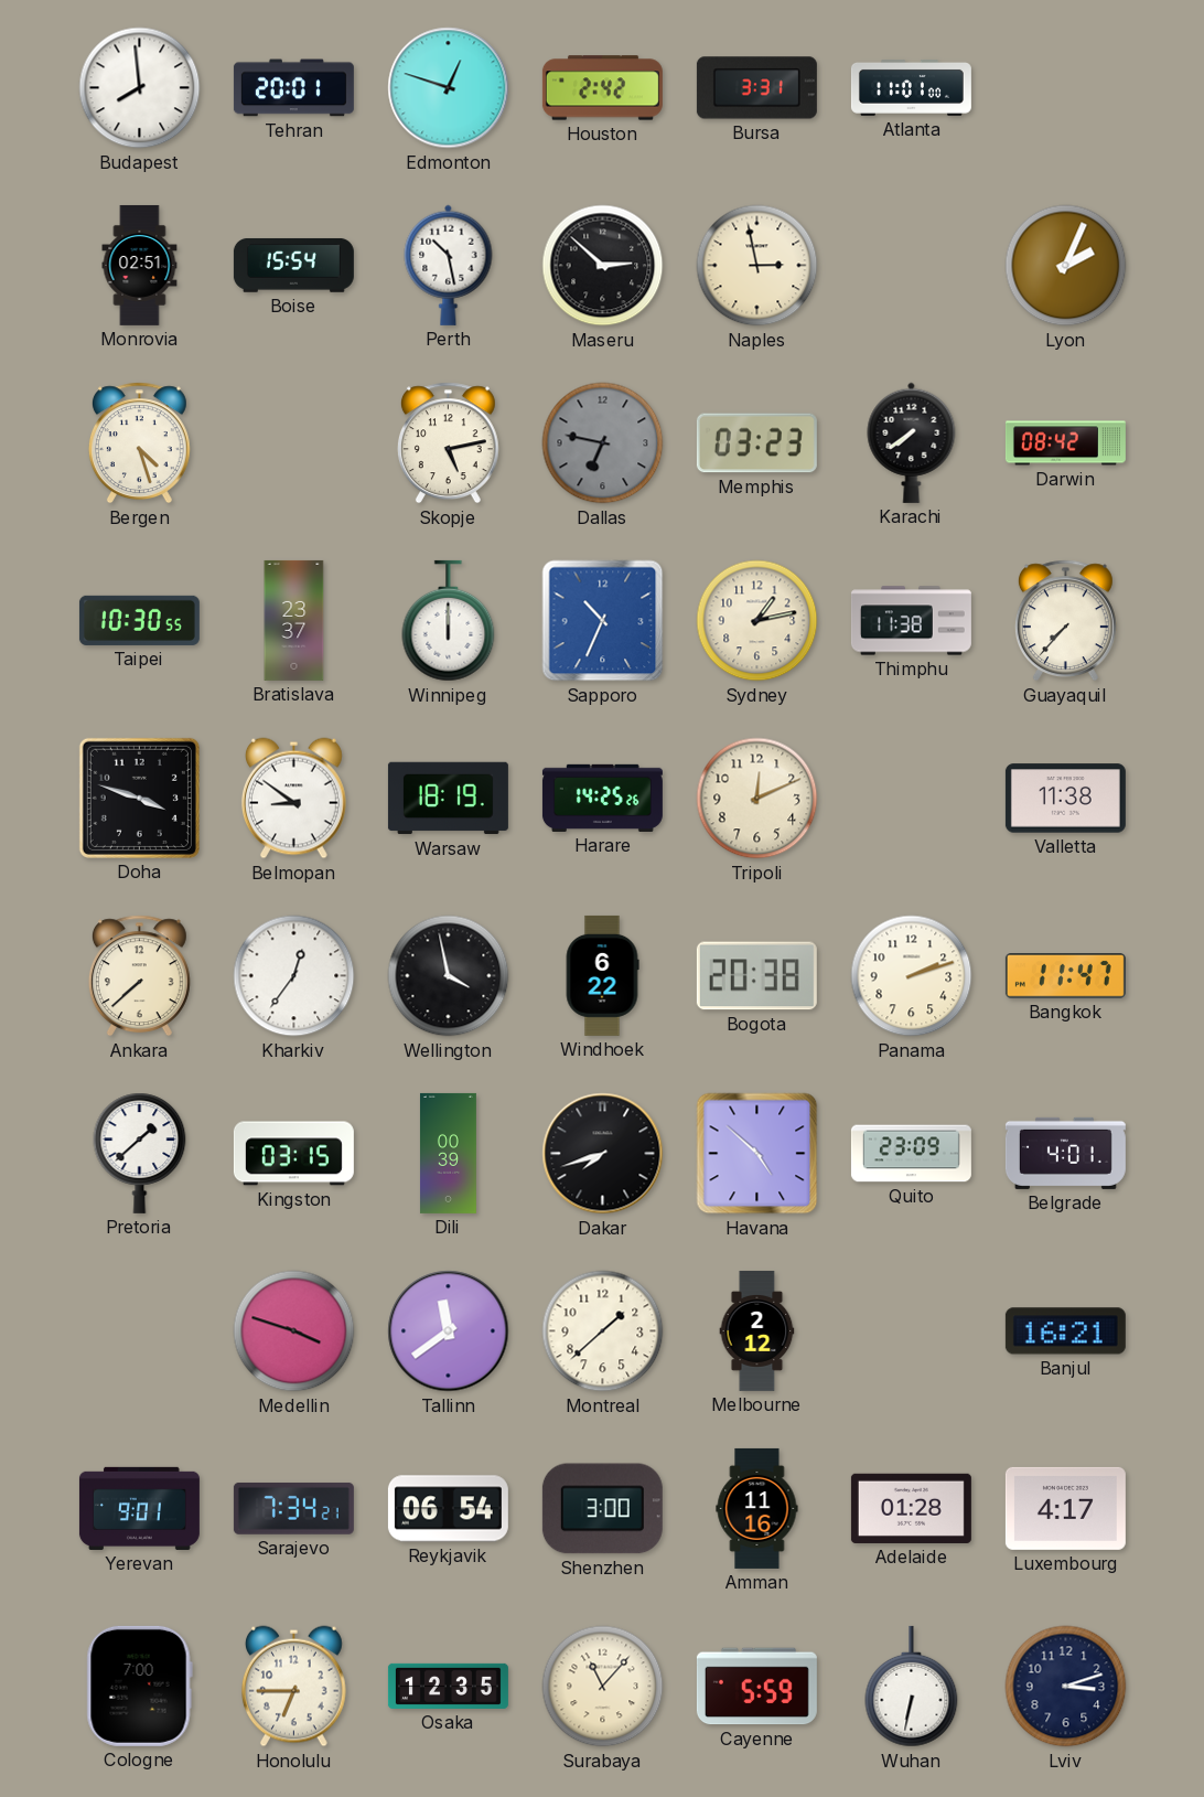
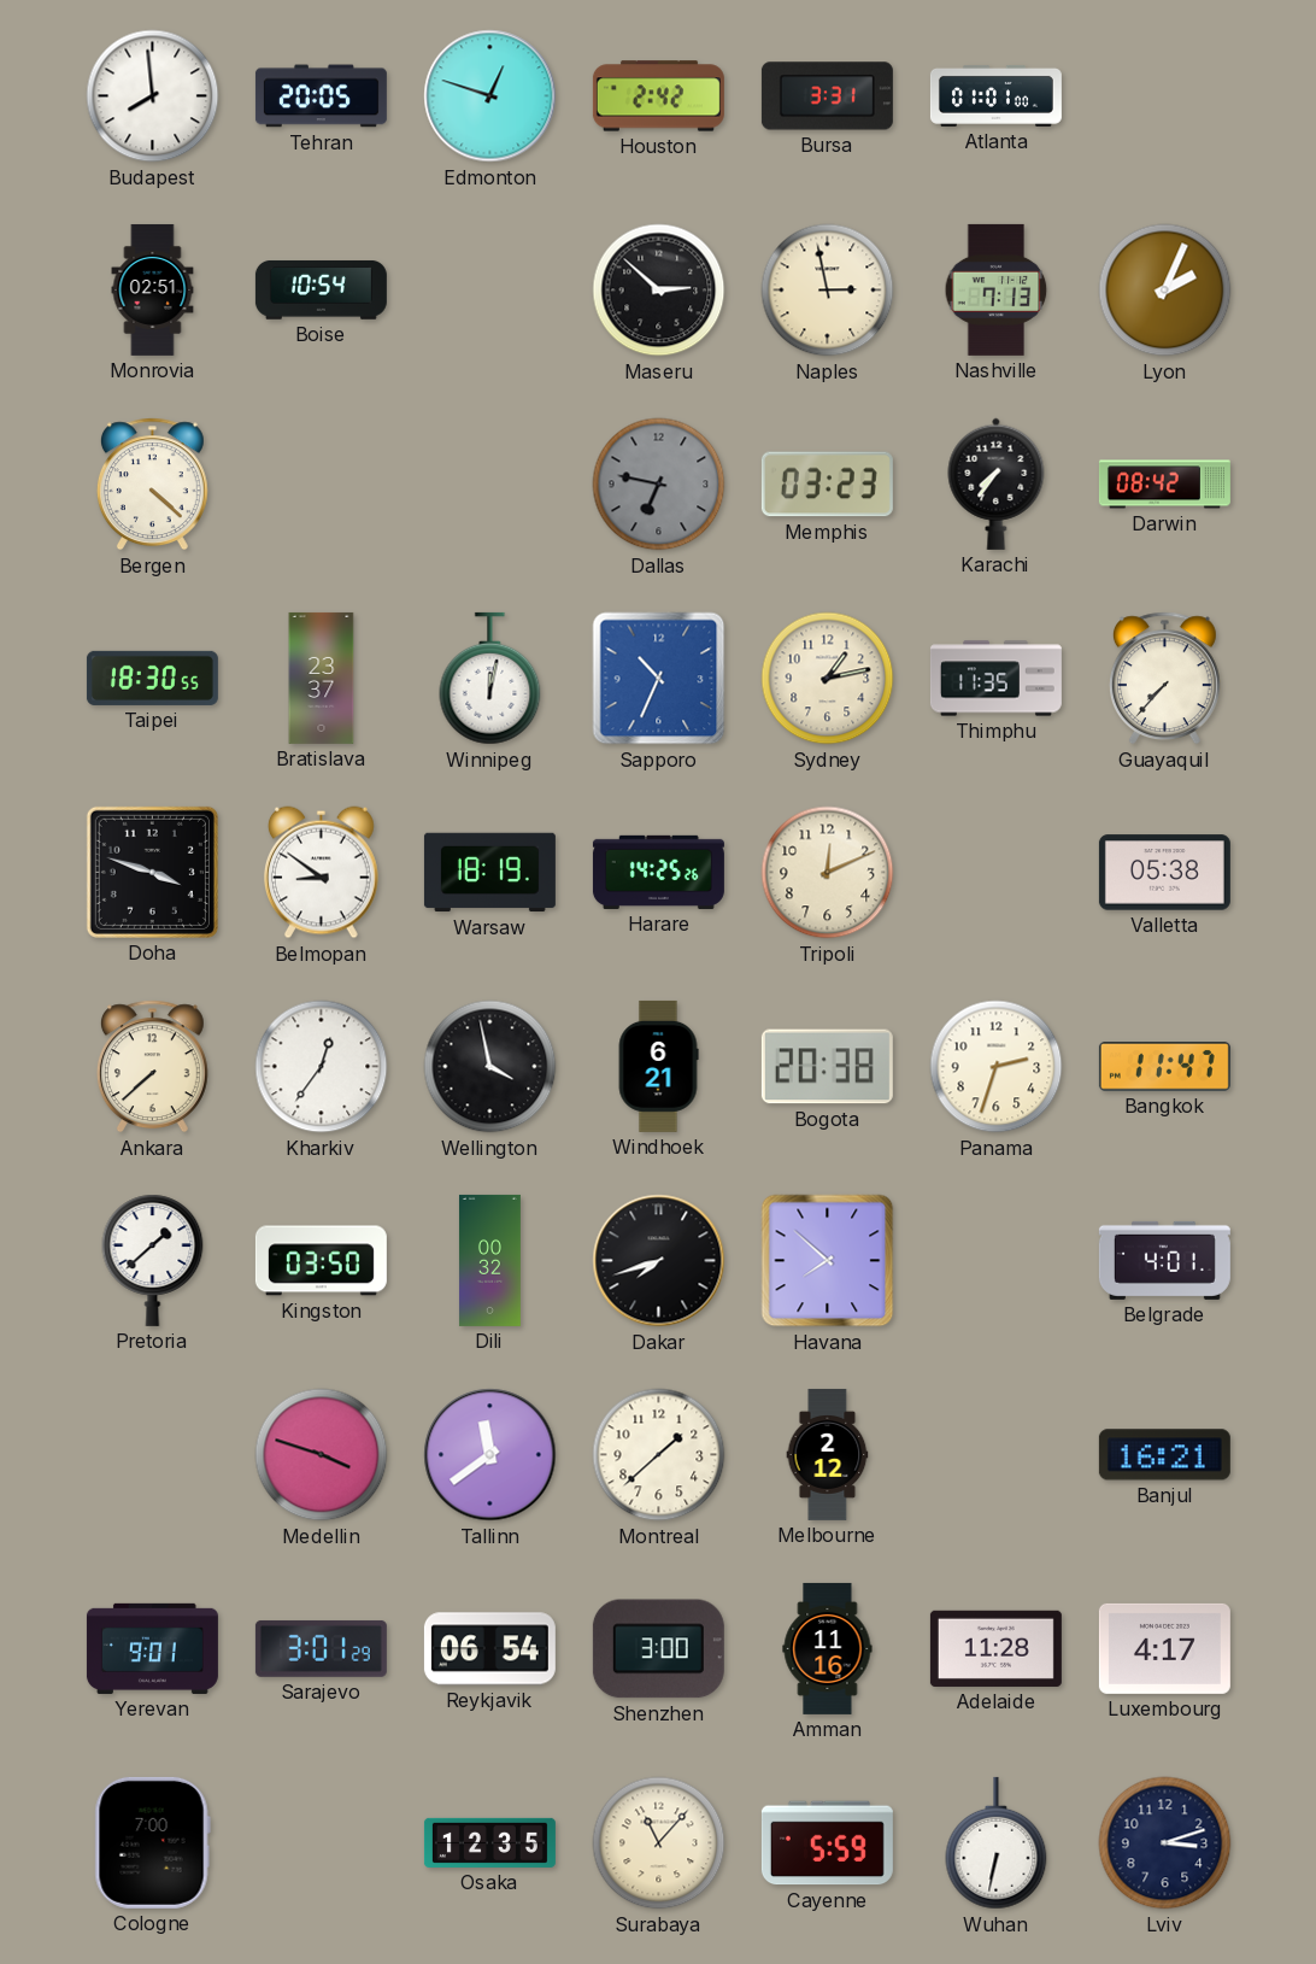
Tehran: 20:01 -> 20:05
Atlanta: 11:01 -> 01:01
Boise: 15:54 -> 10:54
Perth: 10:28 -> none
Nashville: none -> 7:13
Bergen: 4:27 -> 4:22
Skopje: 5:13 -> none
Karachi: 7:39 -> 7:36
Taipei: 10:30 -> 18:30
Winnipeg: 12:00 -> 12:02
Thimphu: 11:38 -> 11:35
Valletta: 11:38 -> 05:38
Windhoek: 6:22 -> 6:21
Panama: 2:12 -> 2:33
Kingston: 03:15 -> 03:50
Dili: 00:39 -> 00:32
Havana: 4:52 -> 7:52
Quito: 23:09 -> none
Sarajevo: 7:34 -> 3:01
Adelaide: 01:28 -> 11:28
Honolulu: 6:45 -> none
